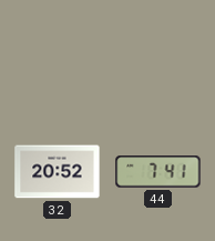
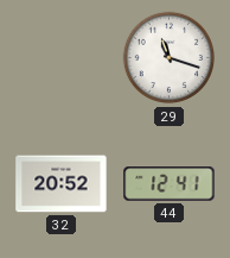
29: none -> 11:18
44: 7:41 -> 12:41
